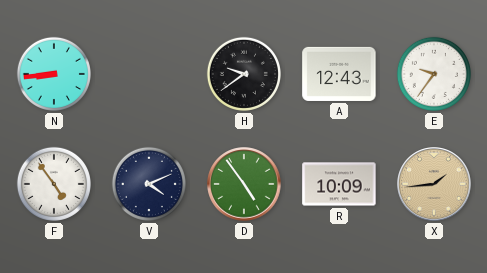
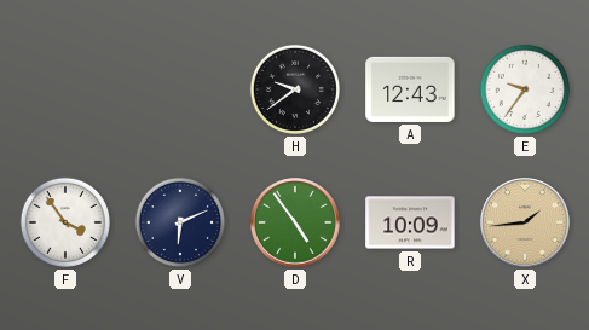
N: 8:44 -> none
F: 4:54 -> 3:54
V: 4:11 -> 6:11
